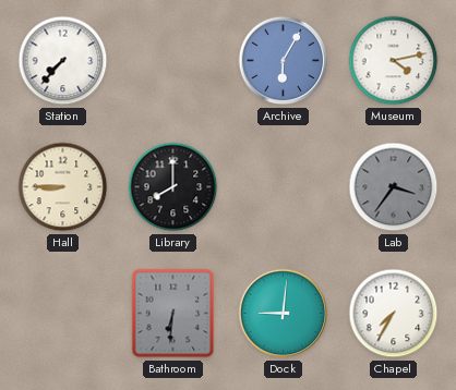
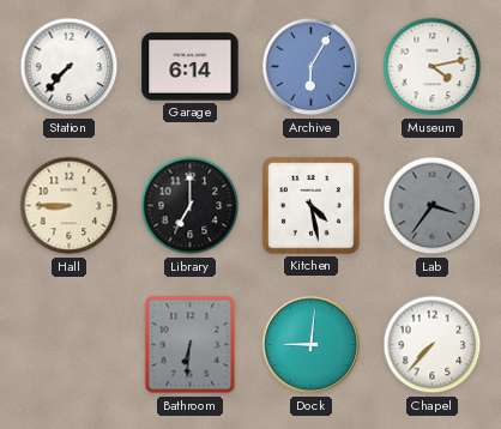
Garage: none -> 6:14
Library: 8:00 -> 7:00
Kitchen: none -> 4:28
Chapel: 7:35 -> 7:37
